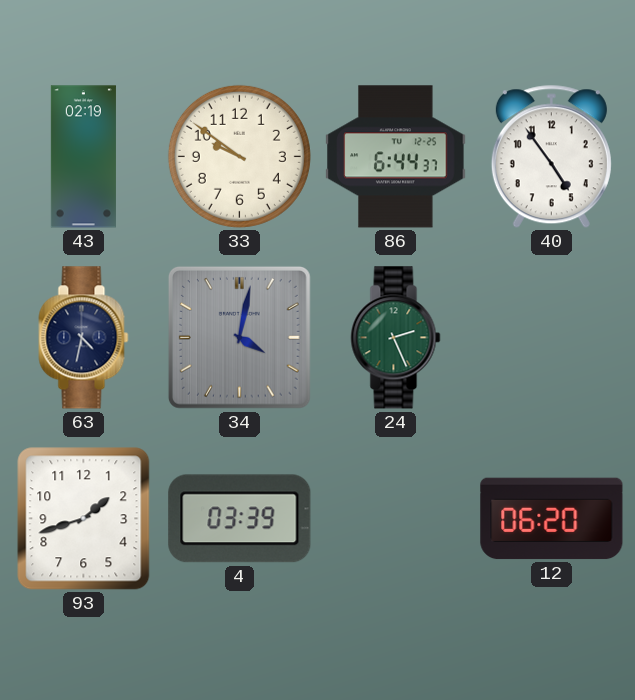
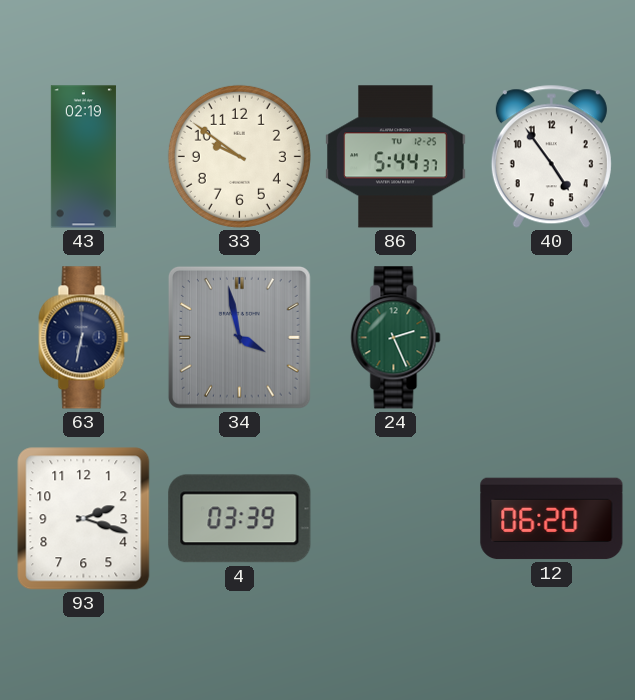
86: 6:44 -> 5:44
63: 4:32 -> 6:32
34: 4:02 -> 3:58
93: 1:42 -> 2:18
